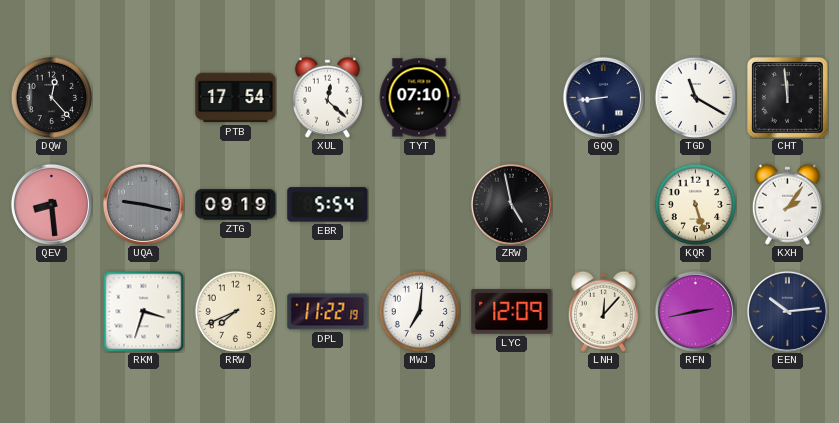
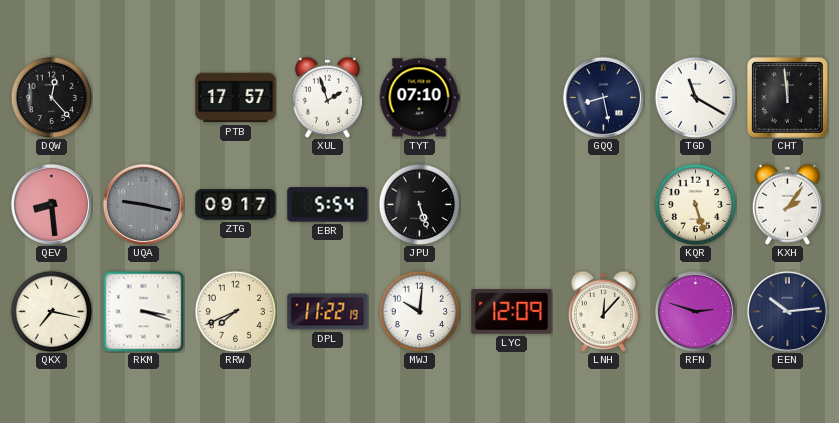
PTB: 17:54 -> 17:57
XUL: 12:22 -> 1:57
GQQ: 8:44 -> 8:28
ZTG: 09:19 -> 09:17
JPU: none -> 5:27
ZRW: 4:58 -> none
QKX: none -> 7:17
RKM: 3:33 -> 3:18
MWJ: 7:01 -> 10:01
RFN: 2:43 -> 2:48
